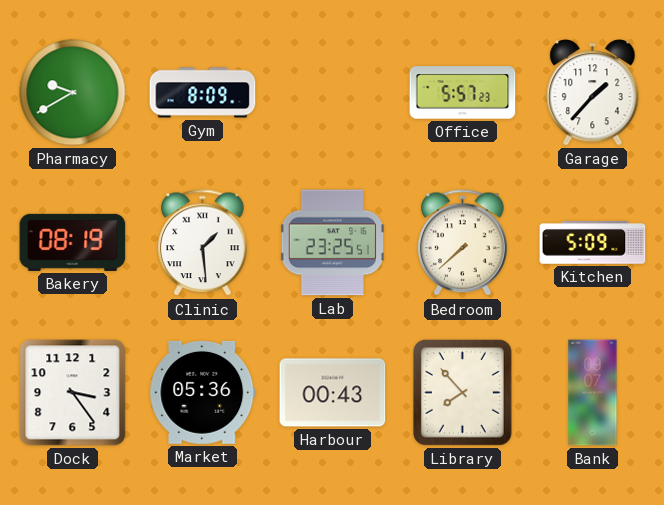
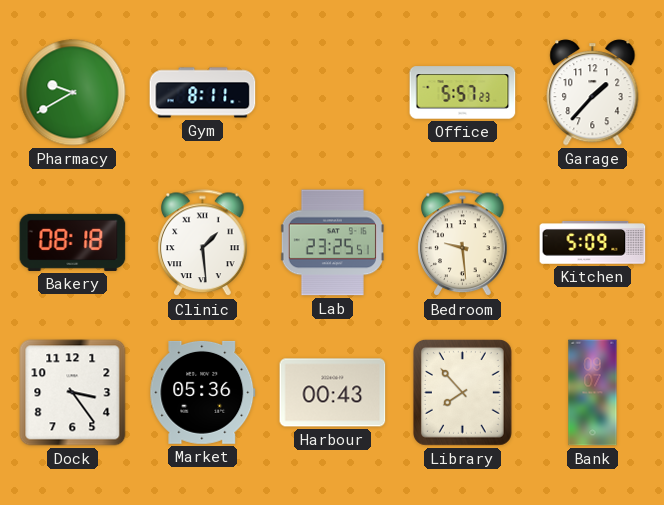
Gym: 8:09 -> 8:11
Bakery: 08:19 -> 08:18
Bedroom: 7:38 -> 9:29
